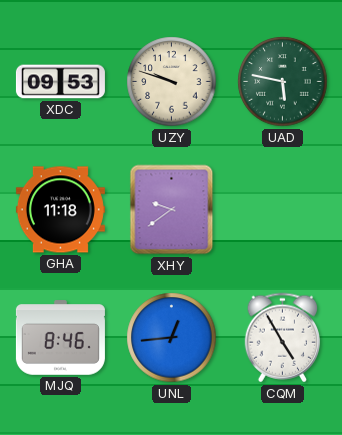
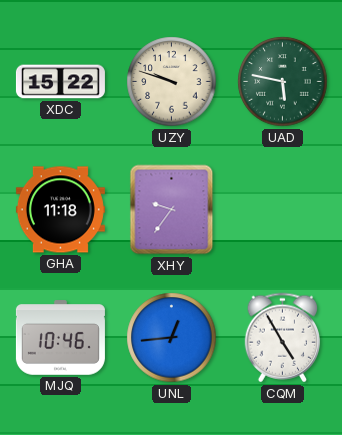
XDC: 09:53 -> 15:22
XHY: 9:39 -> 9:36
MJQ: 8:46 -> 10:46
